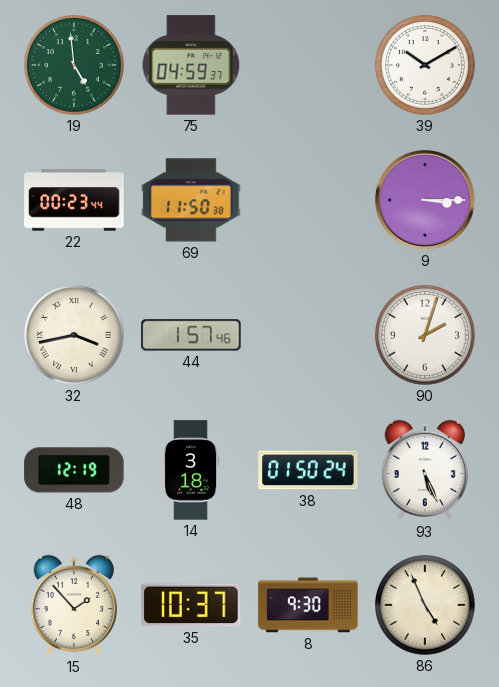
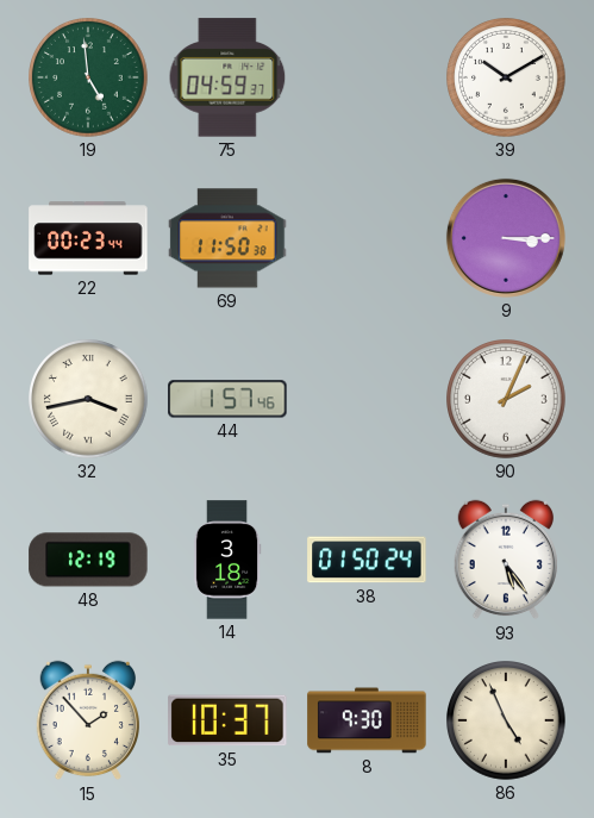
90: 2:03 -> 2:04
93: 5:26 -> 5:24
